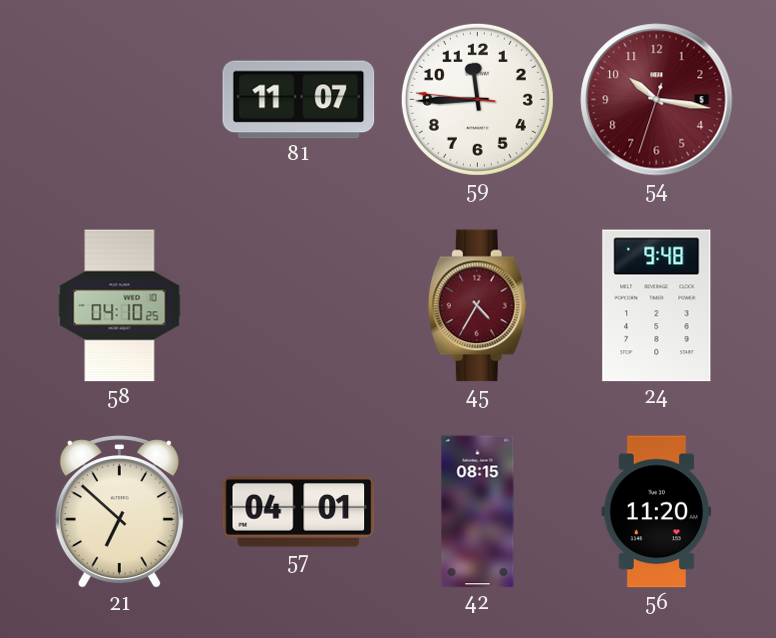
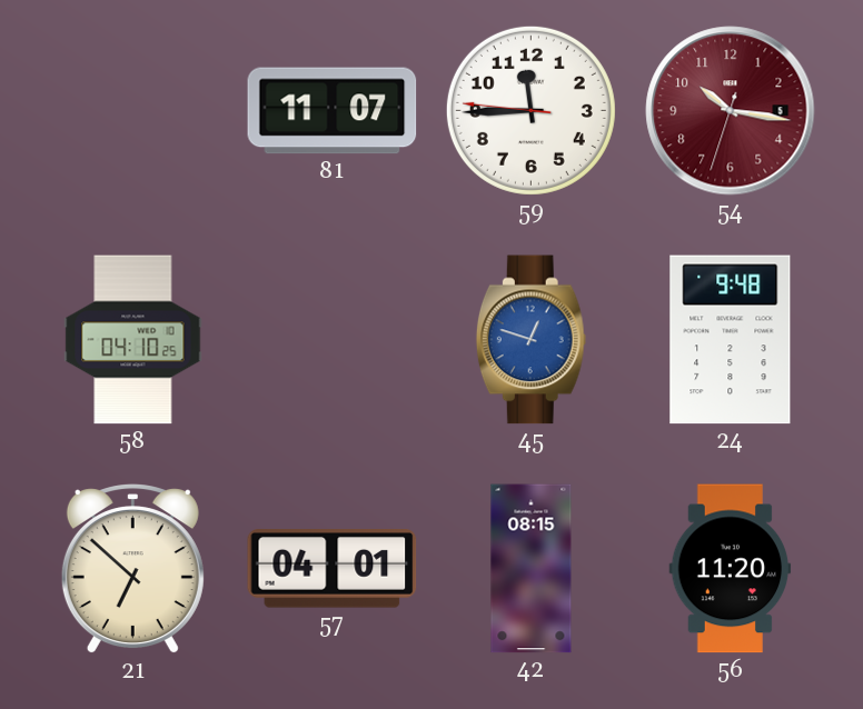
45: 4:35 -> 12:48
45 dial: burgundy -> blue
